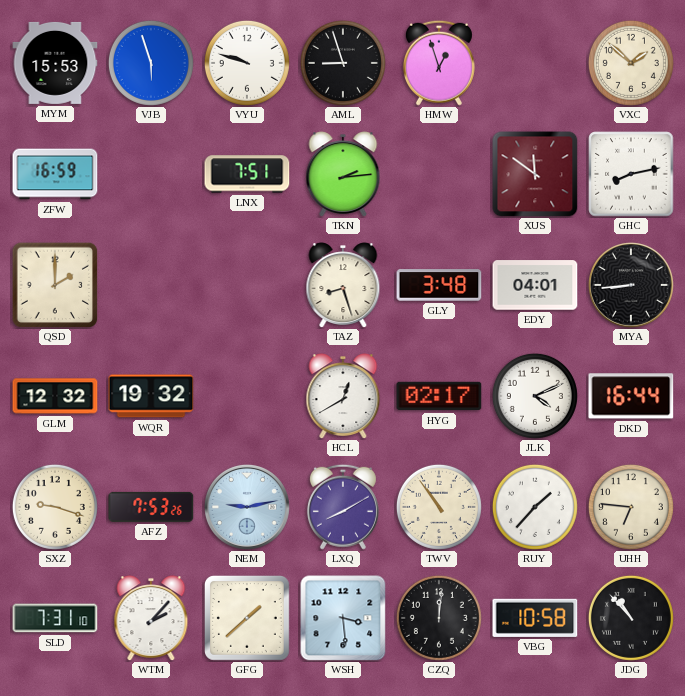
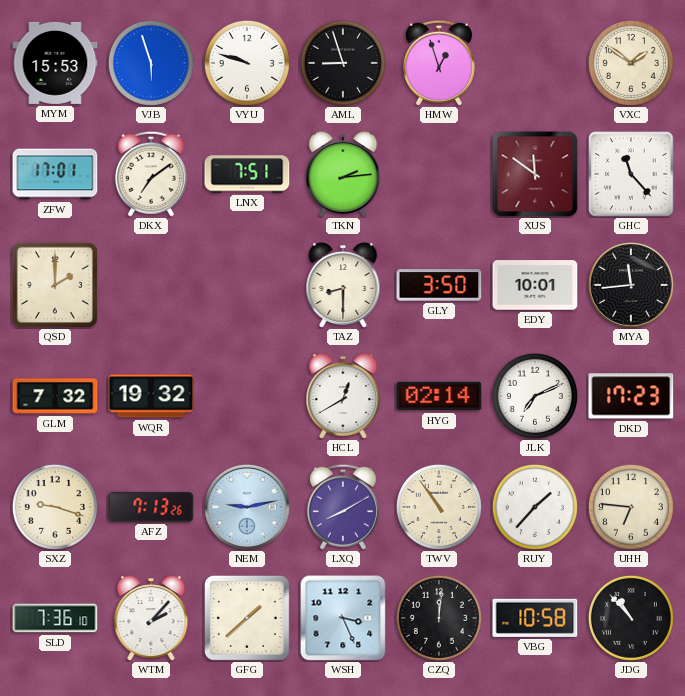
VXC: 1:52 -> 1:51
ZFW: 16:59 -> 17:01
DKX: none -> 7:09
GHC: 8:13 -> 11:23
TAZ: 8:27 -> 8:30
GLY: 3:48 -> 3:50
EDY: 04:01 -> 10:01
MYA: 8:44 -> 11:44
GLM: 12:32 -> 7:32
HYG: 02:17 -> 02:14
JLK: 4:11 -> 7:11
DKD: 16:44 -> 17:23
AFZ: 7:53 -> 7:13
SLD: 7:31 -> 7:36
WSH: 3:29 -> 3:26
